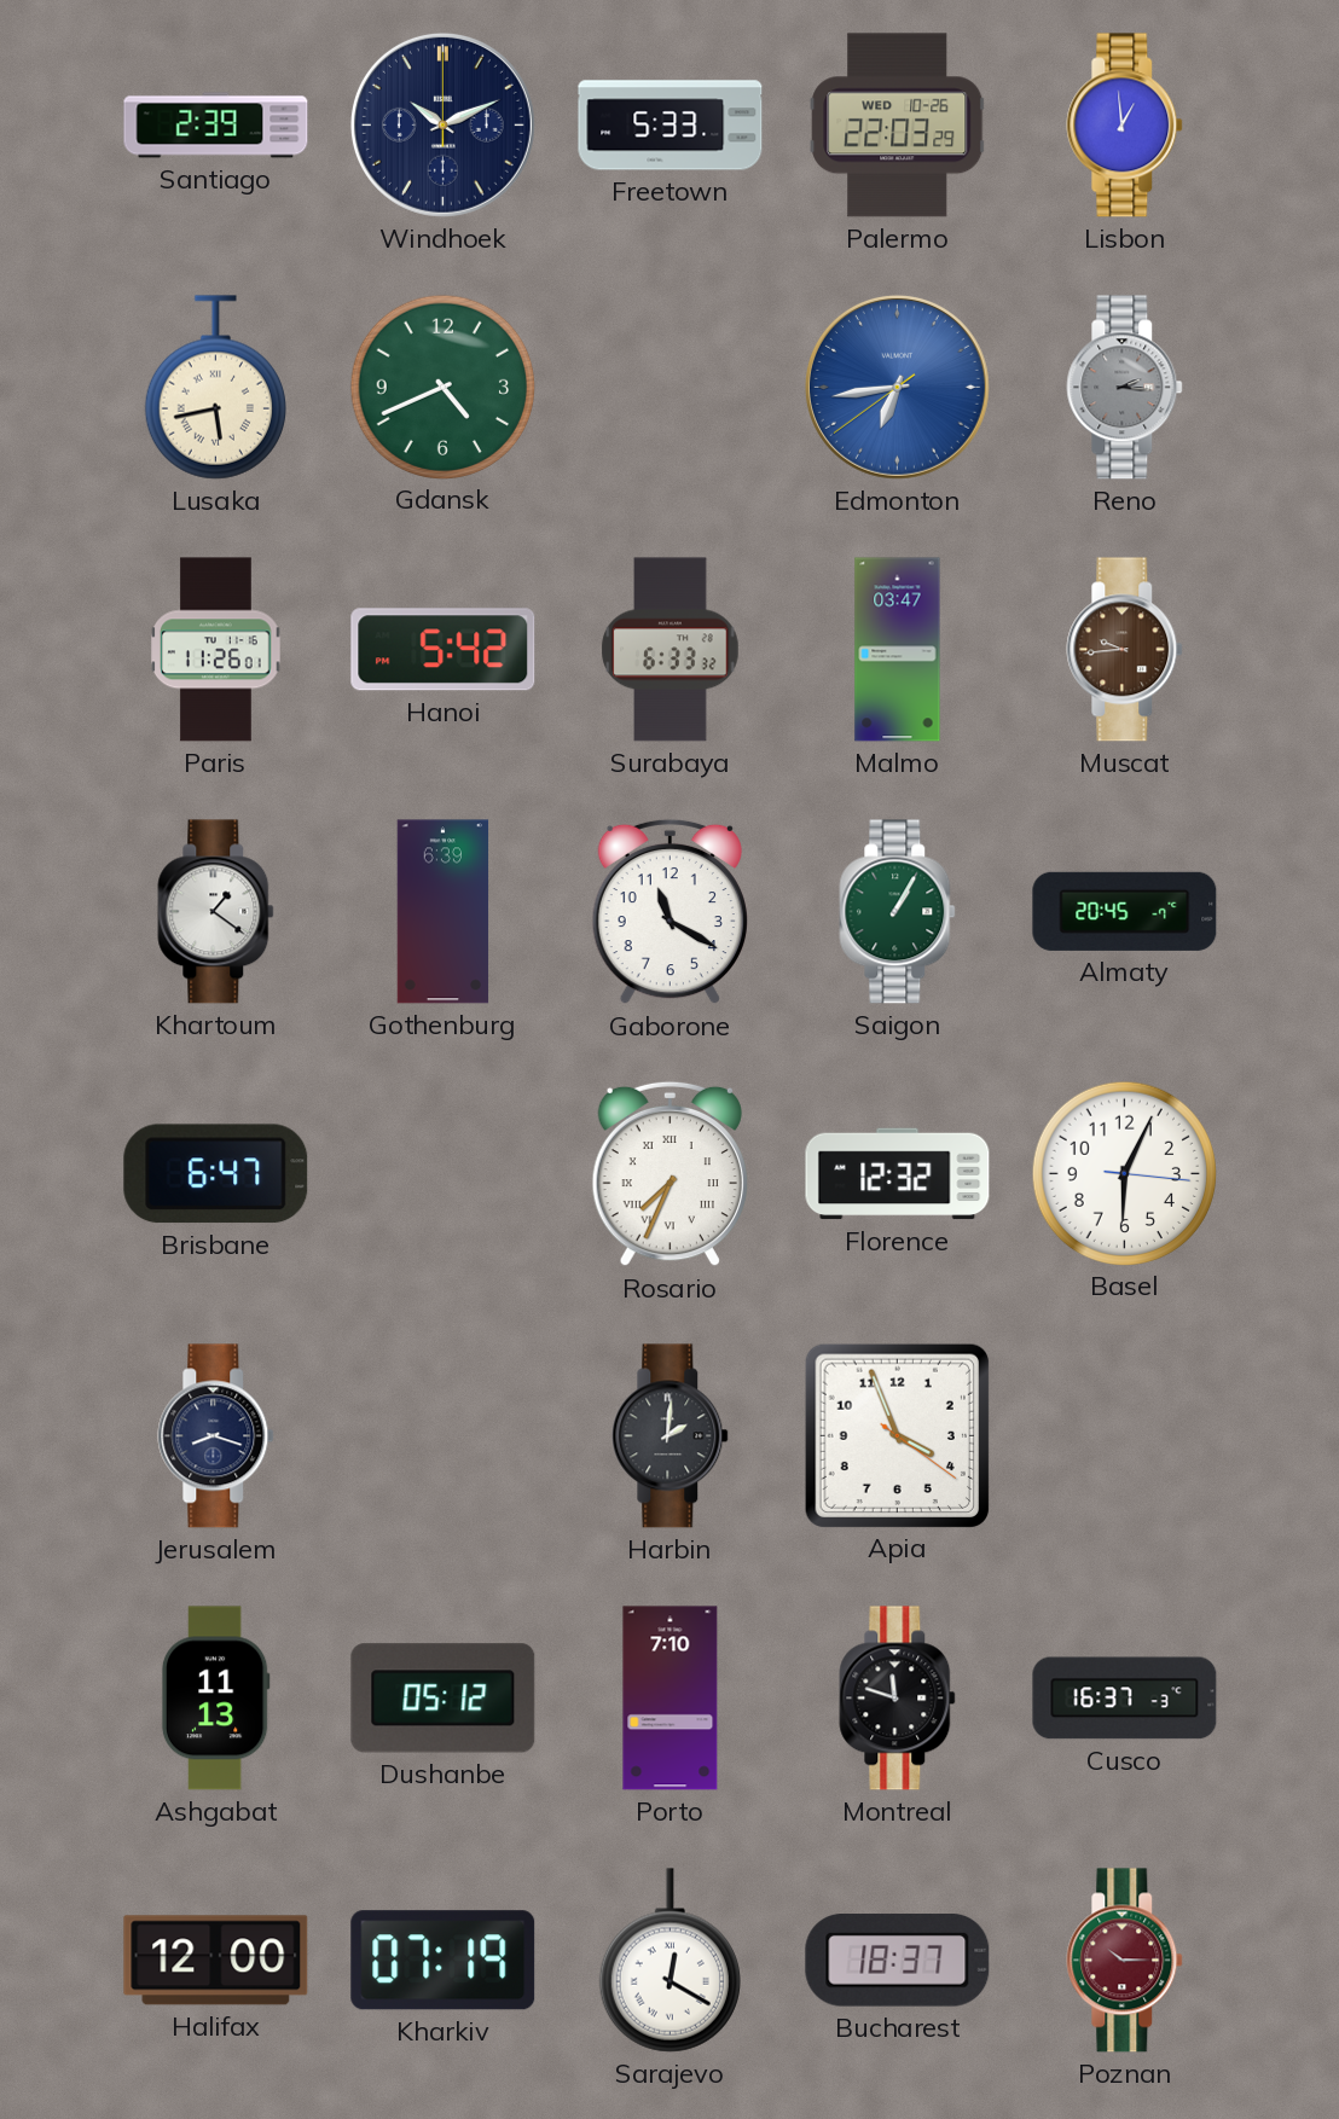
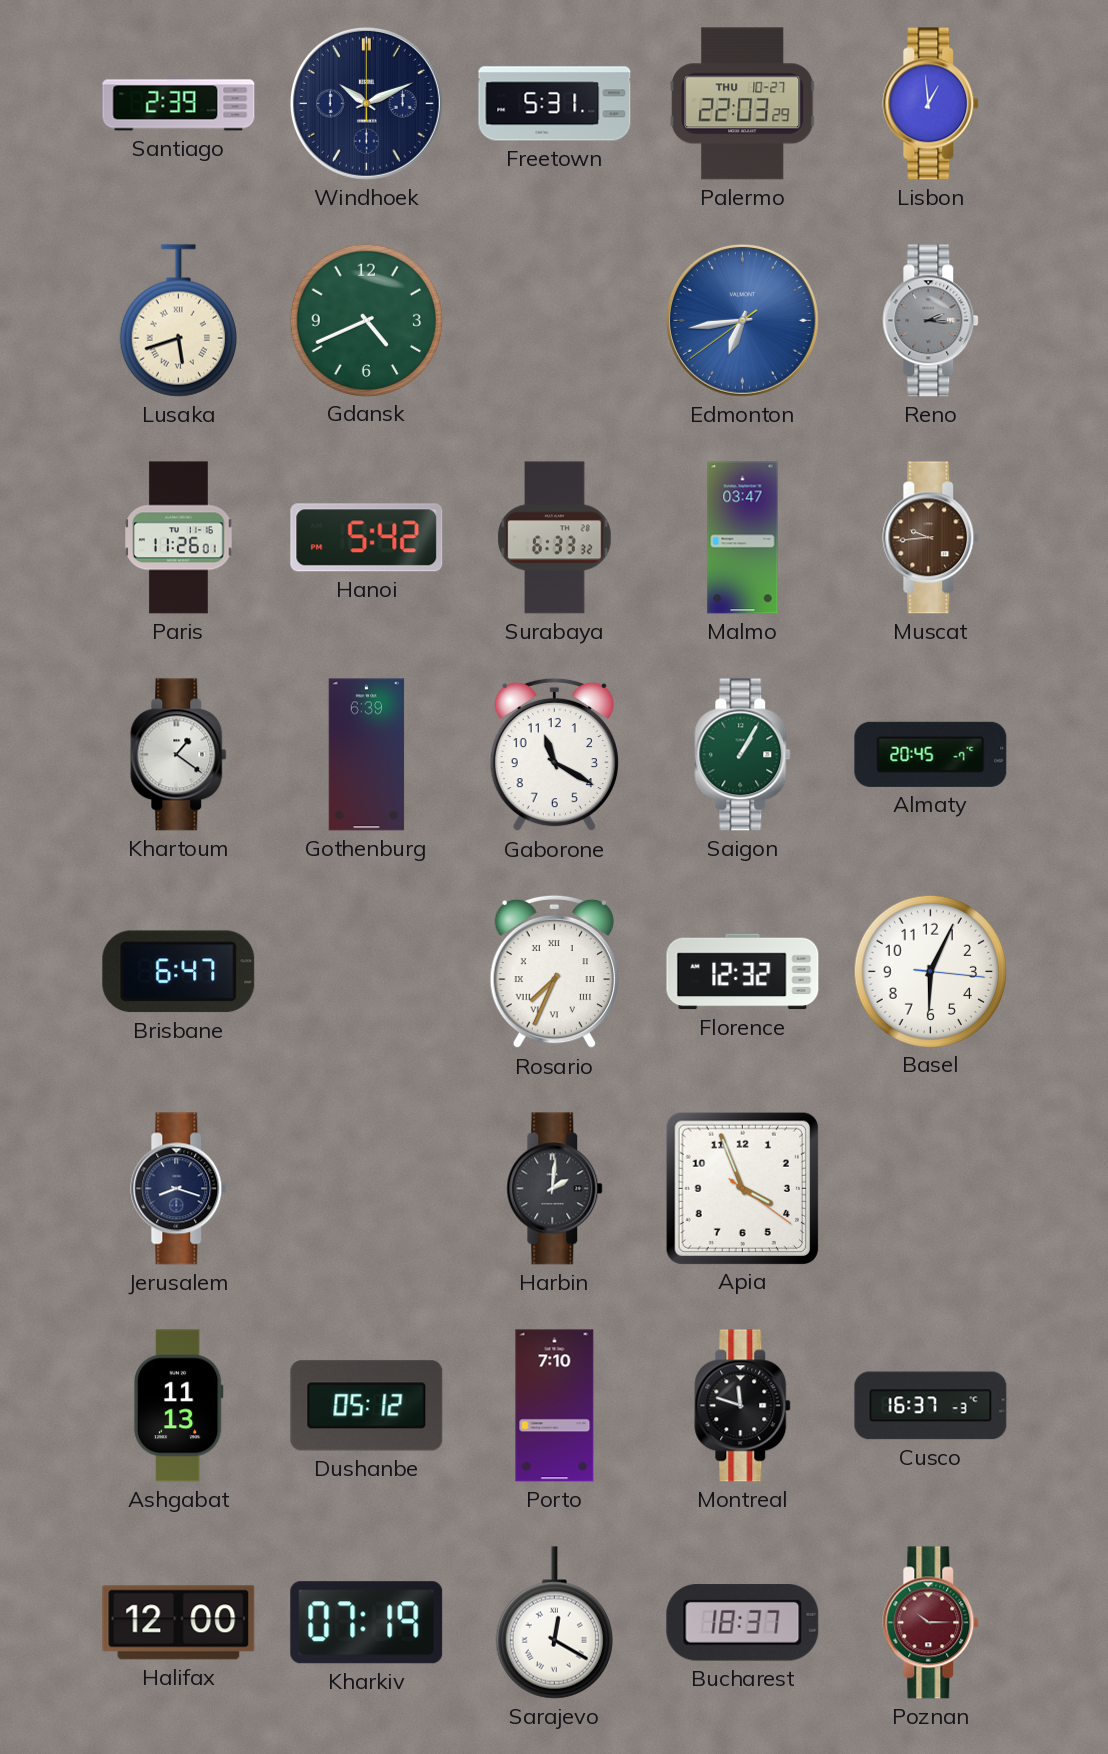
Freetown: 5:33 -> 5:31
Palermo date: WED 10-26 -> THU 10-27
Lusaka: 5:43 -> 5:42
